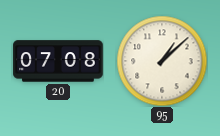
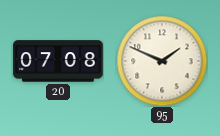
95: 1:08 -> 1:49
